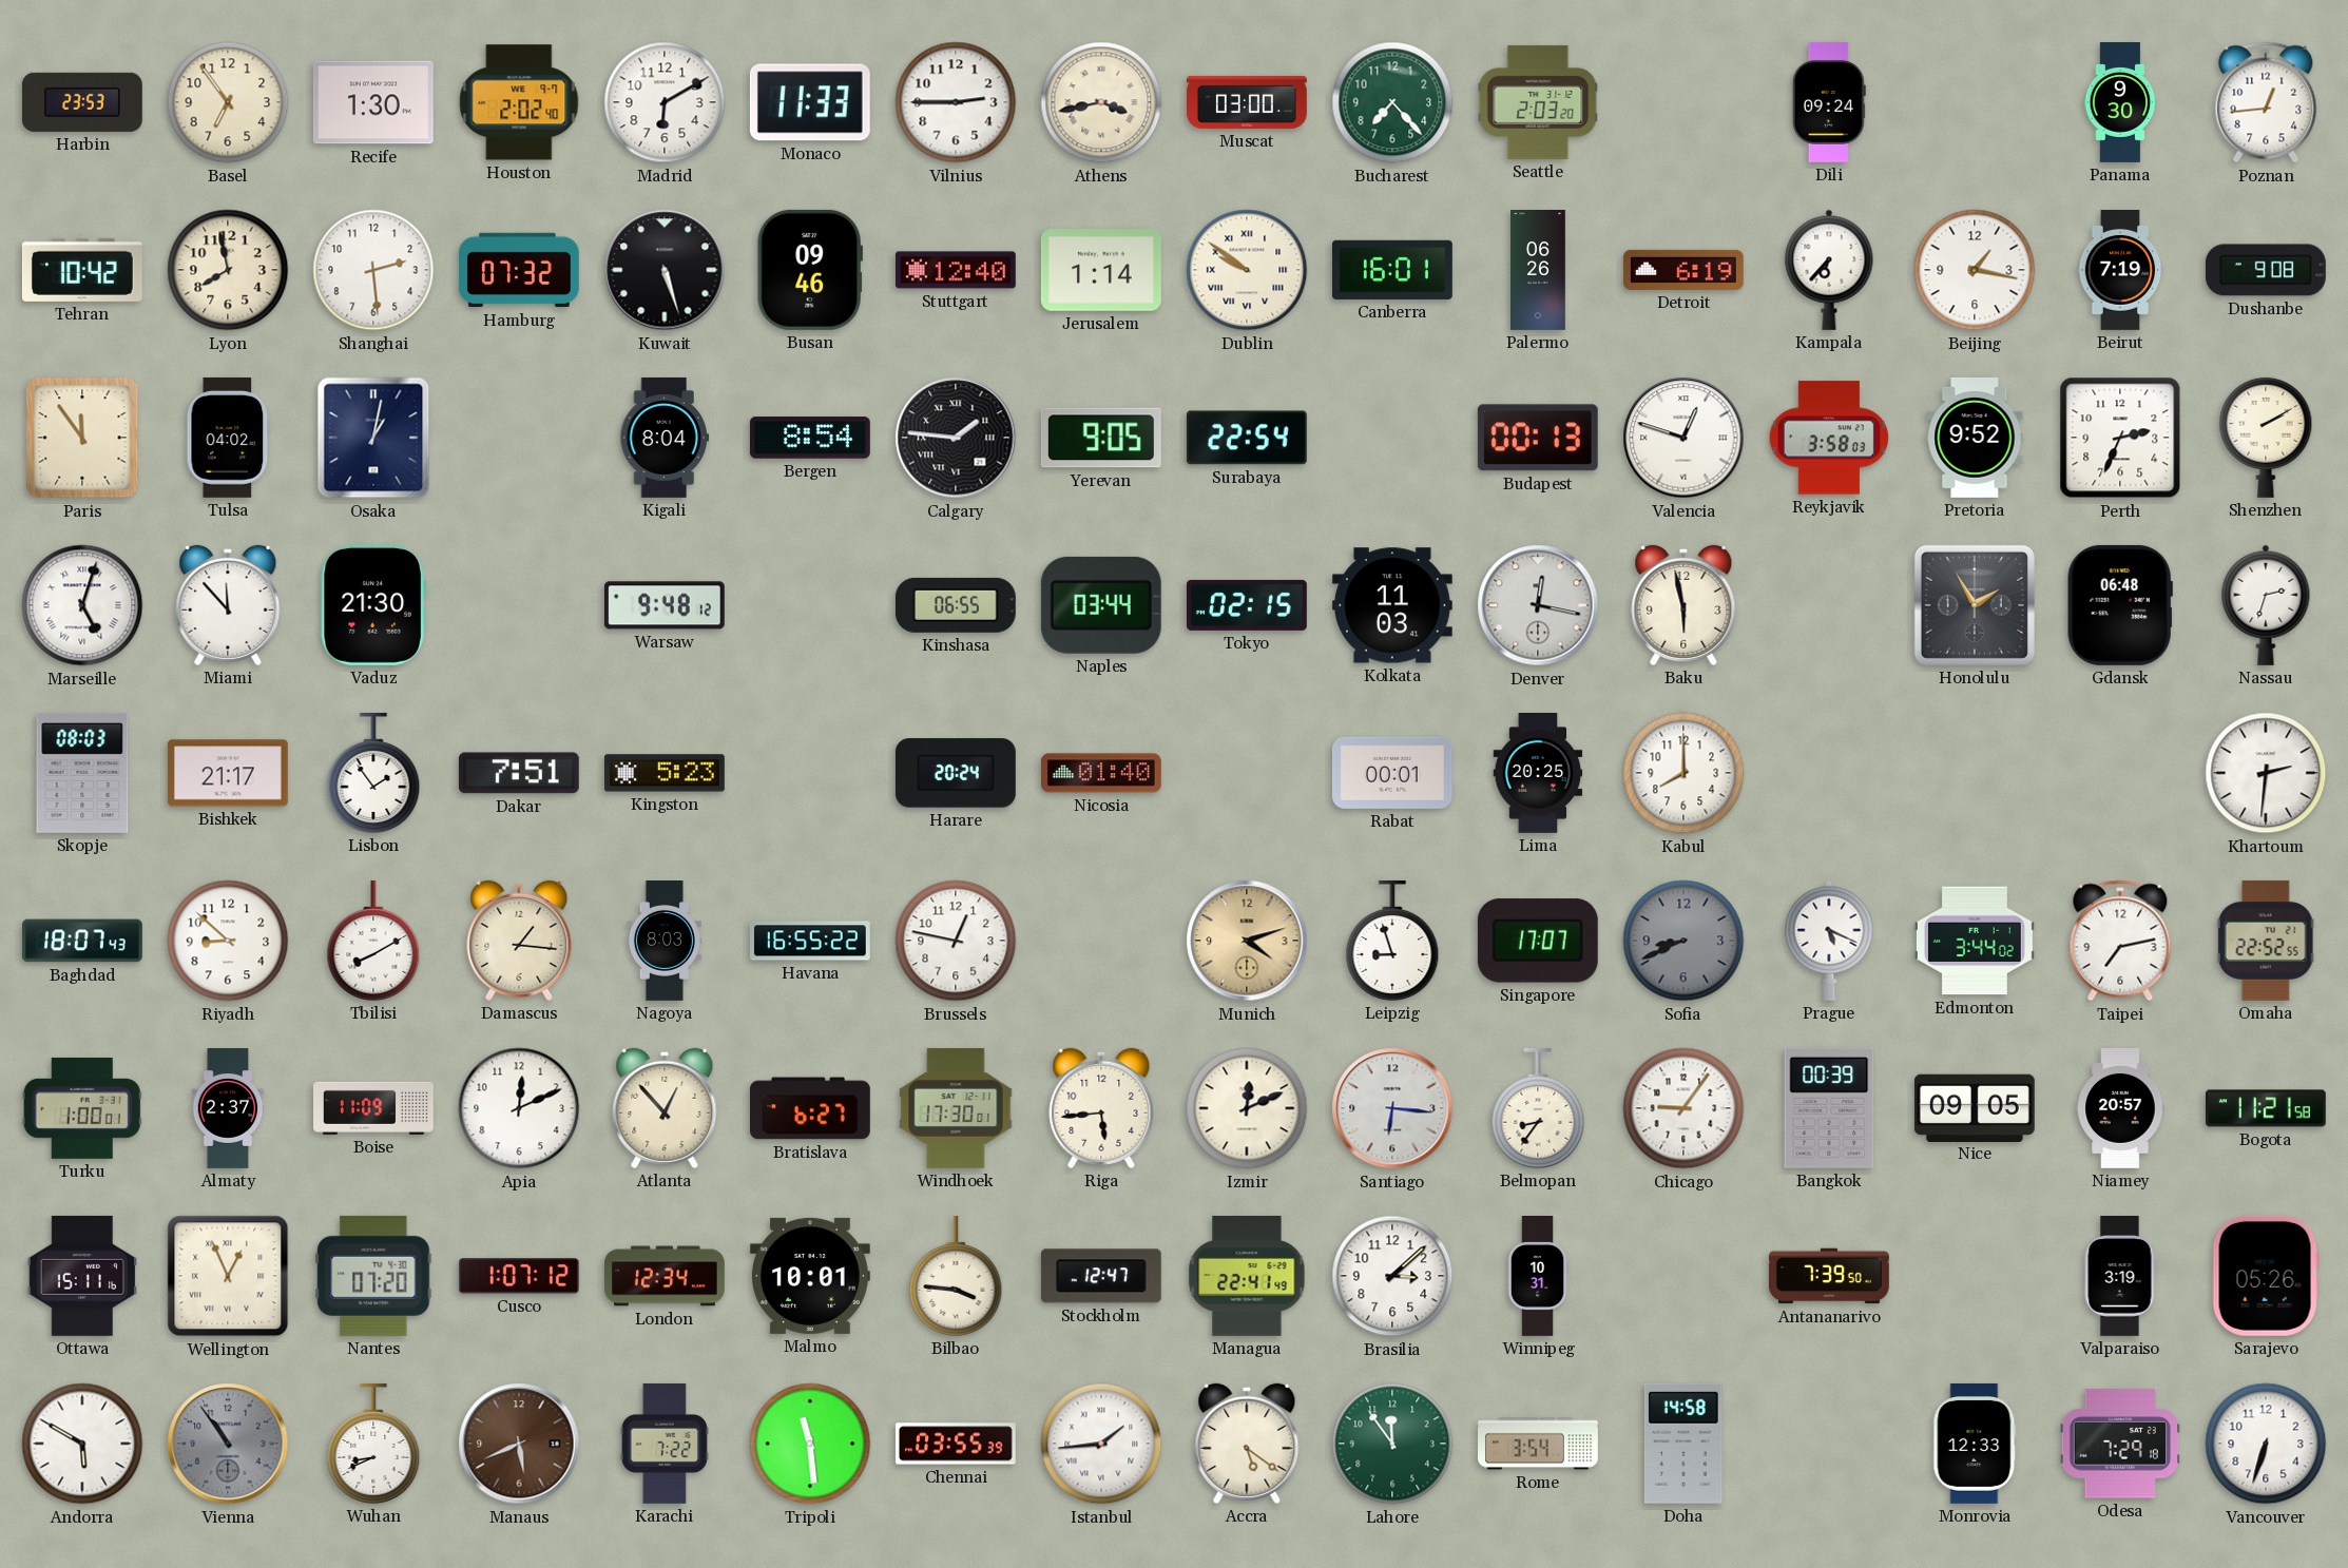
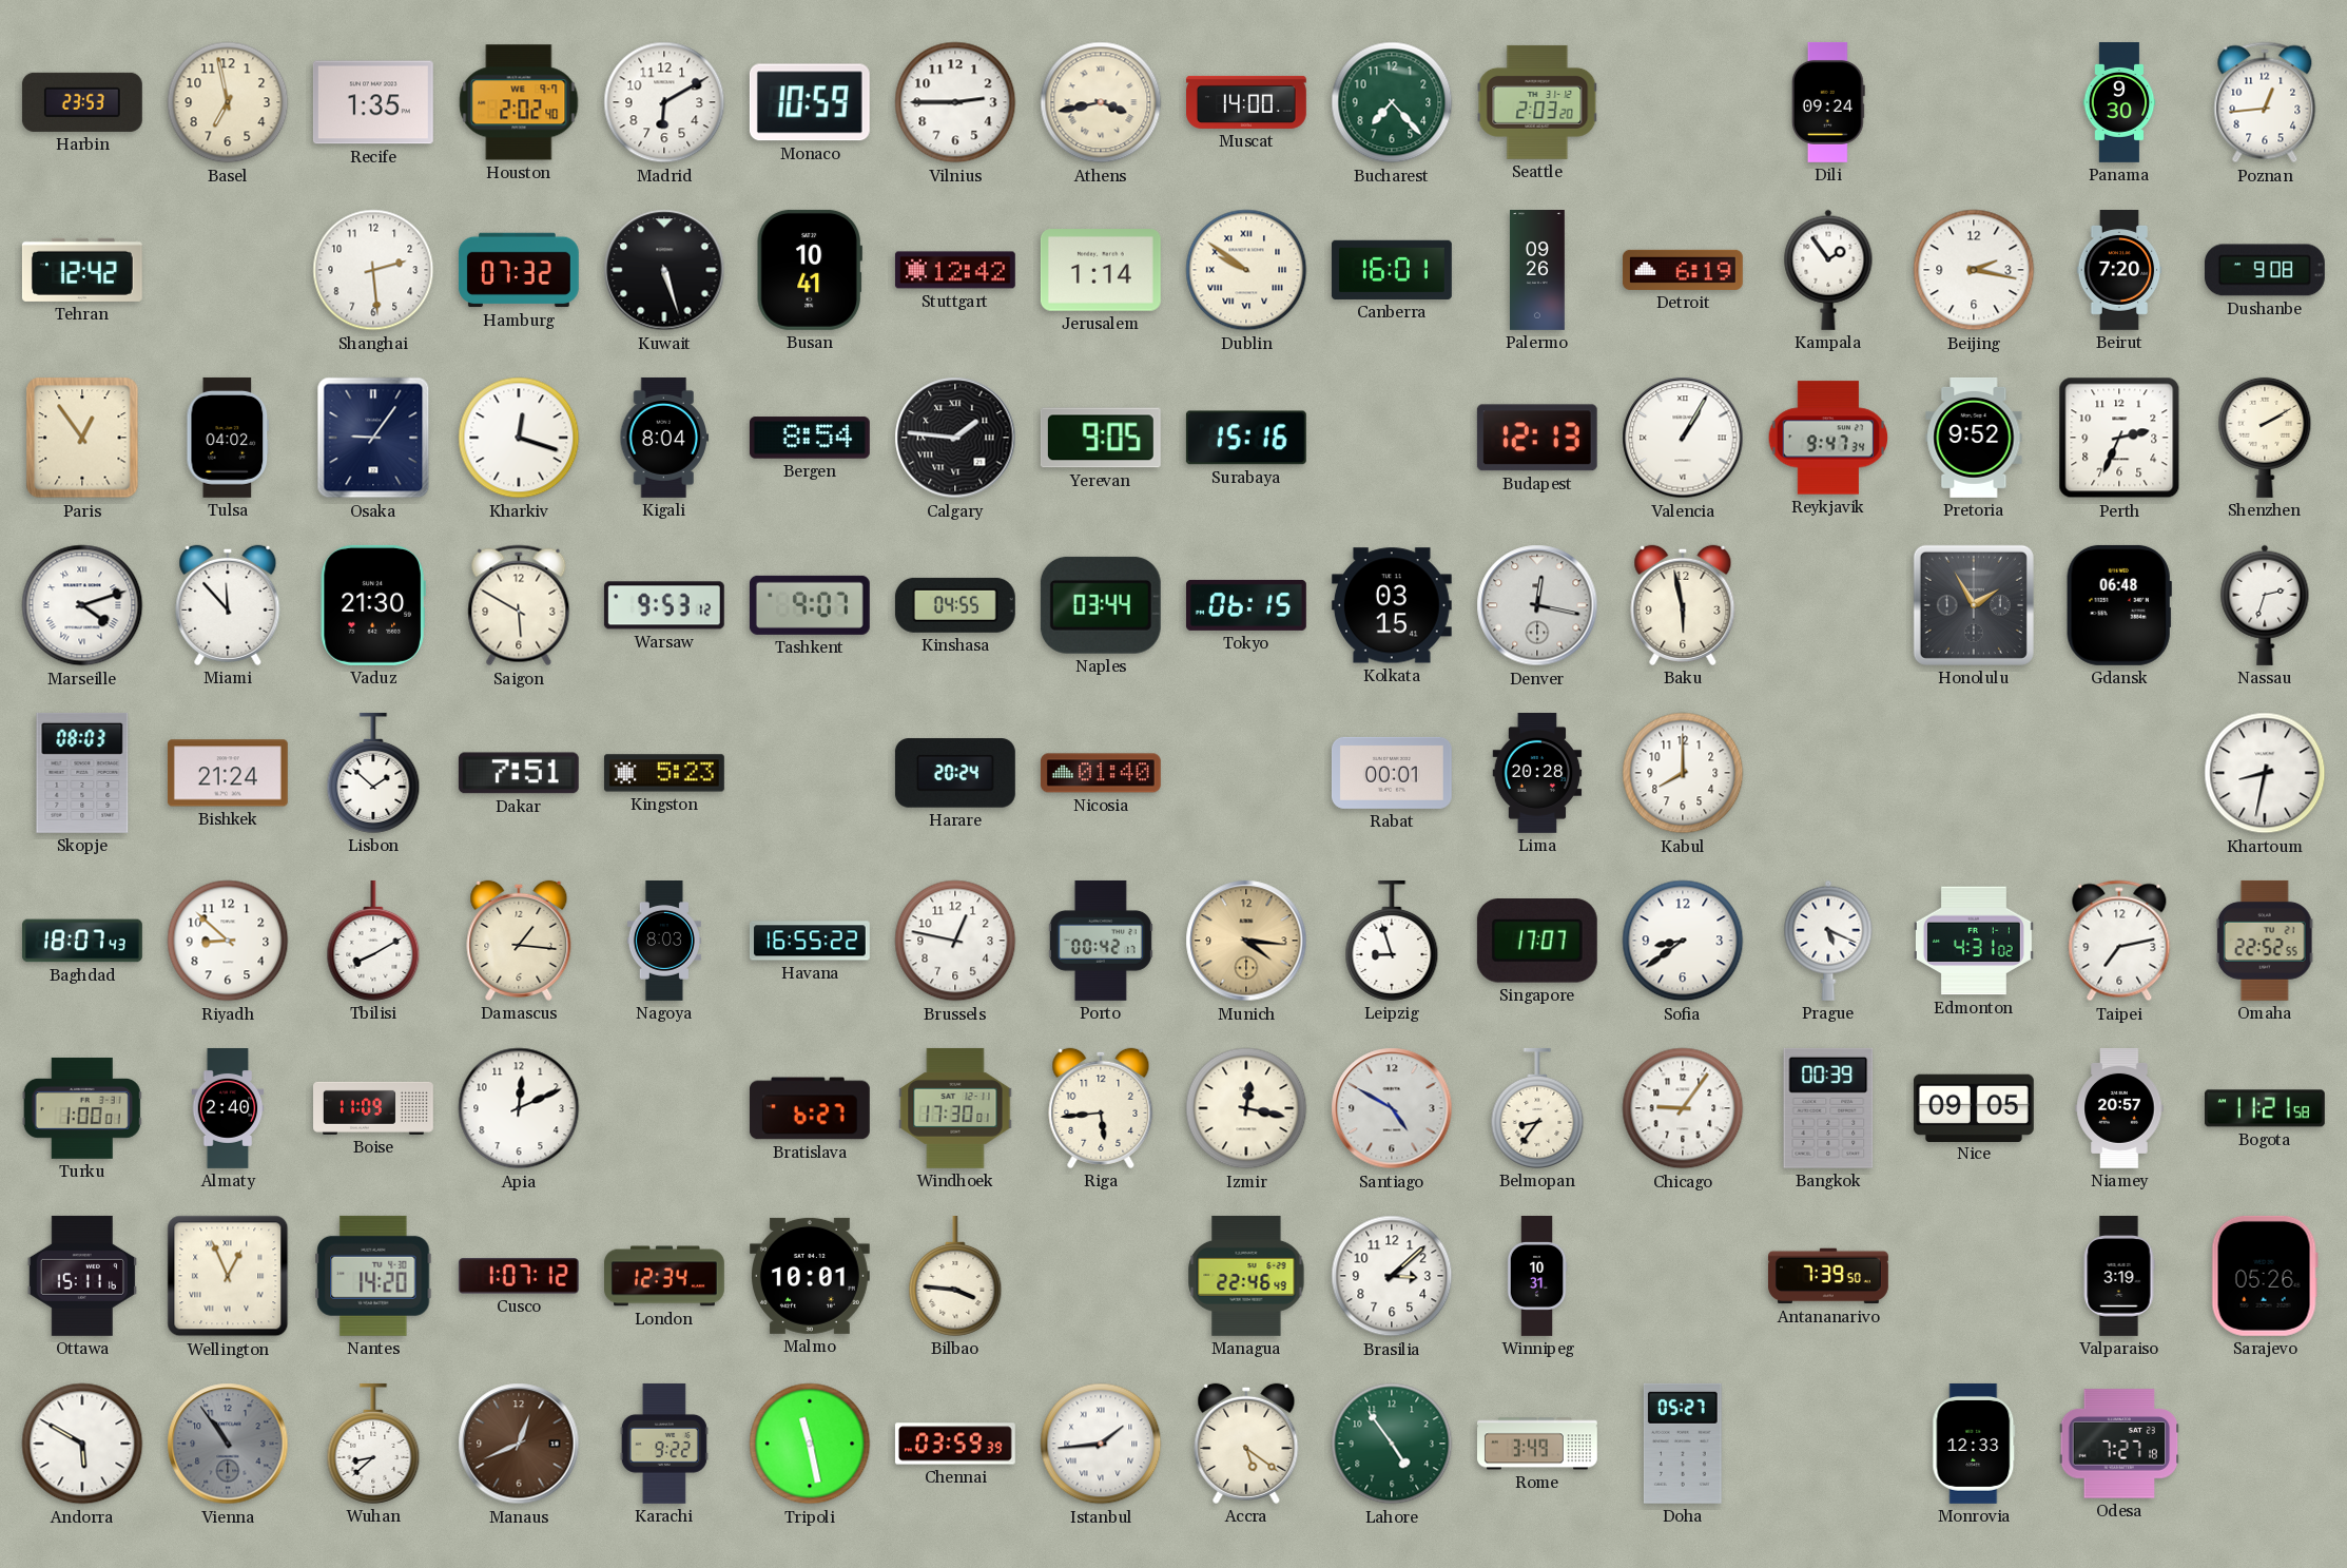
Basel: 6:54 -> 6:58
Recife: 1:30 -> 1:35
Monaco: 11:33 -> 10:59
Muscat: 03:00 -> 14:00
Tehran: 10:42 -> 12:42
Lyon: 7:58 -> none
Busan: 09:46 -> 10:41
Stuttgart: 12:40 -> 12:42
Palermo: 06:26 -> 09:26
Kampala: 6:37 -> 1:54
Beijing: 1:17 -> 2:17
Beirut: 7:19 -> 7:20
Paris: 11:54 -> 12:54
Osaka: 1:02 -> 9:06
Kharkiv: none -> 12:18
Surabaya: 22:54 -> 15:16
Budapest: 00:13 -> 12:13
Valencia: 12:48 -> 1:05
Reykjavik: 3:58 -> 9:47
Marseille: 5:03 -> 4:12
Saigon: none -> 5:50
Warsaw: 9:48 -> 9:53
Tashkent: none -> 9:07
Kinshasa: 06:55 -> 04:55
Tokyo: 02:15 -> 06:15
Kolkata: 11:03 -> 03:15
Bishkek: 21:17 -> 21:24
Lisbon: 1:54 -> 1:52
Lima: 20:25 -> 20:28
Khartoum: 2:31 -> 8:32
Porto: none -> 00:42
Munich: 4:12 -> 4:16
Sofia: 8:41 -> 8:39
Sofia dial: grey -> white
Edmonton: 3:44 -> 4:31
Almaty: 2:37 -> 2:40
Atlanta: 12:53 -> none
Izmir: 12:11 -> 12:17
Santiago: 6:16 -> 4:50
Nantes: 07:20 -> 14:20
Stockholm: 12:47 -> none
Managua: 22:41 -> 22:46
Wuhan: 8:41 -> 8:38
Manaus: 5:41 -> 12:41
Karachi: 7:22 -> 9:22
Tripoli: 11:29 -> 11:28
Chennai: 03:55 -> 03:59
Lahore: 11:54 -> 4:54
Rome: 3:54 -> 3:49
Doha: 14:58 -> 05:27
Odesa: 7:29 -> 7:27
Vancouver: 6:33 -> none
